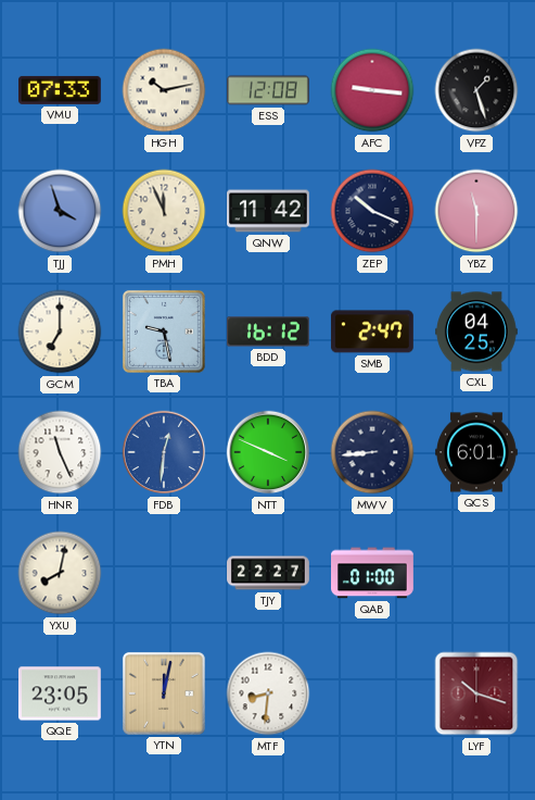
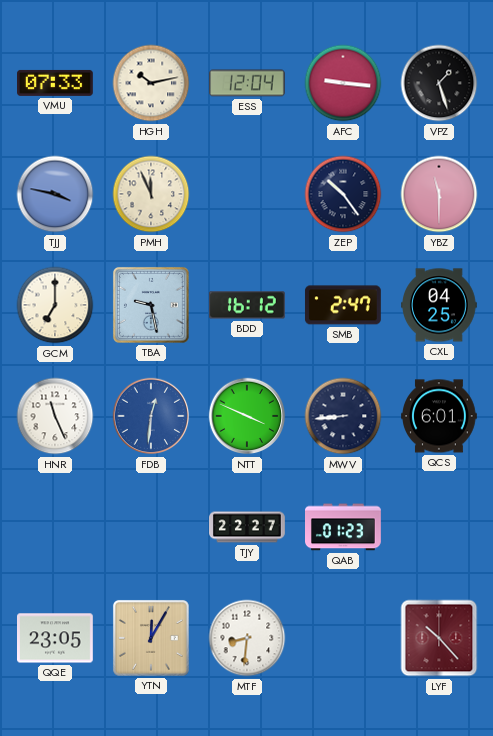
ESS: 12:08 -> 12:04
TJJ: 3:57 -> 3:47
QNW: 11:42 -> none
ZEP: 10:19 -> 10:24
YXU: 8:02 -> none
QAB: 01:00 -> 01:23
YTN: 12:02 -> 12:05
LYF: 10:18 -> 10:23
